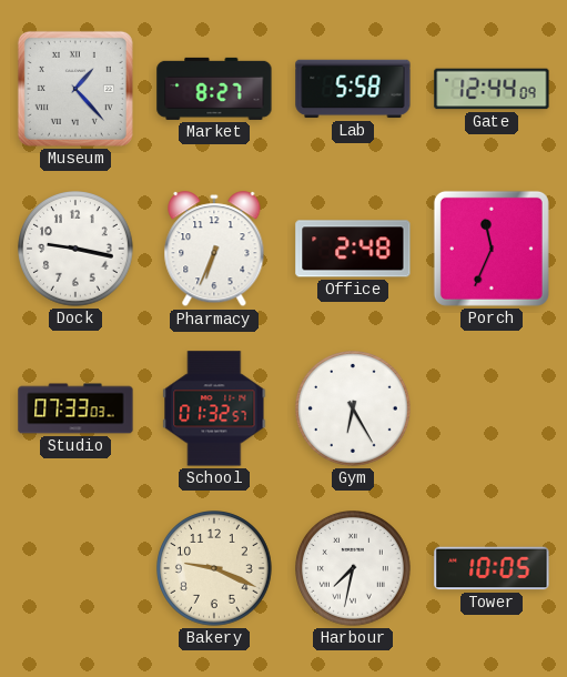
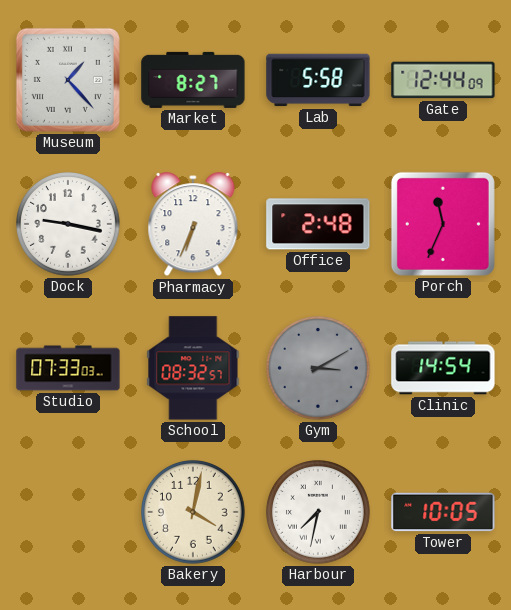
School: 01:32 -> 08:32
Gym: 6:25 -> 3:10
Gym dial: white -> grey
Clinic: none -> 14:54
Bakery: 9:19 -> 4:02
